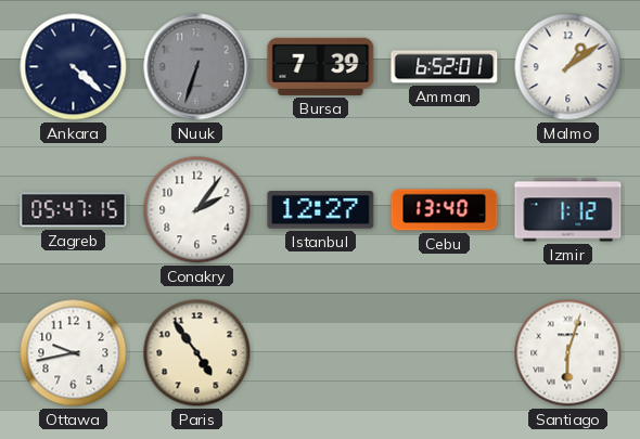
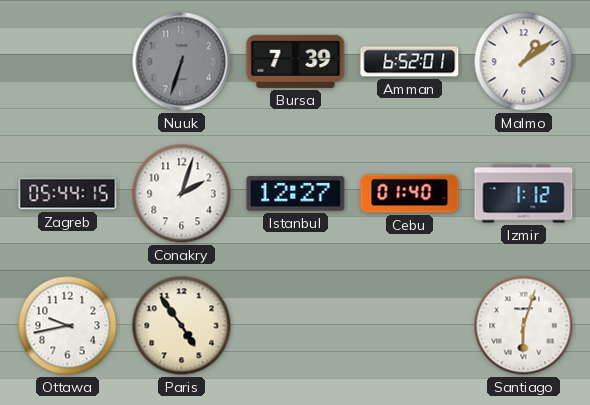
Ankara: 4:22 -> none
Zagreb: 05:47 -> 05:44
Conakry: 2:06 -> 2:03
Cebu: 13:40 -> 01:40
